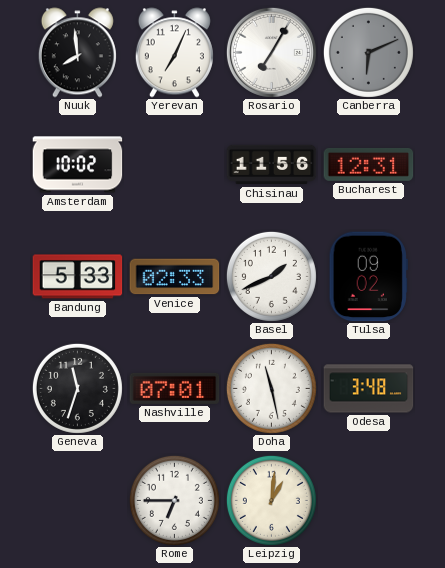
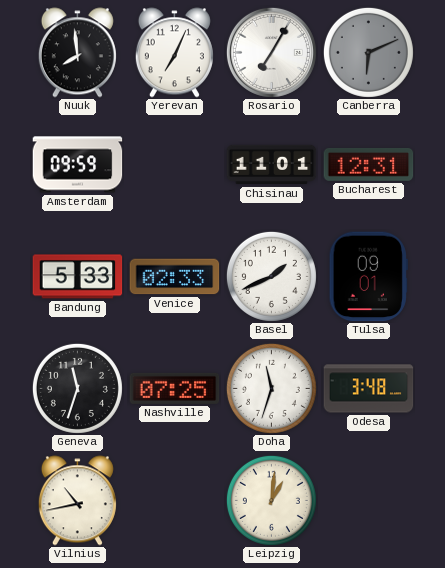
Amsterdam: 10:02 -> 09:59
Chisinau: 11:56 -> 11:01
Tulsa: 09:02 -> 09:01
Nashville: 07:01 -> 07:25
Doha: 11:28 -> 11:33
Vilnius: none -> 10:43
Rome: 6:45 -> none
